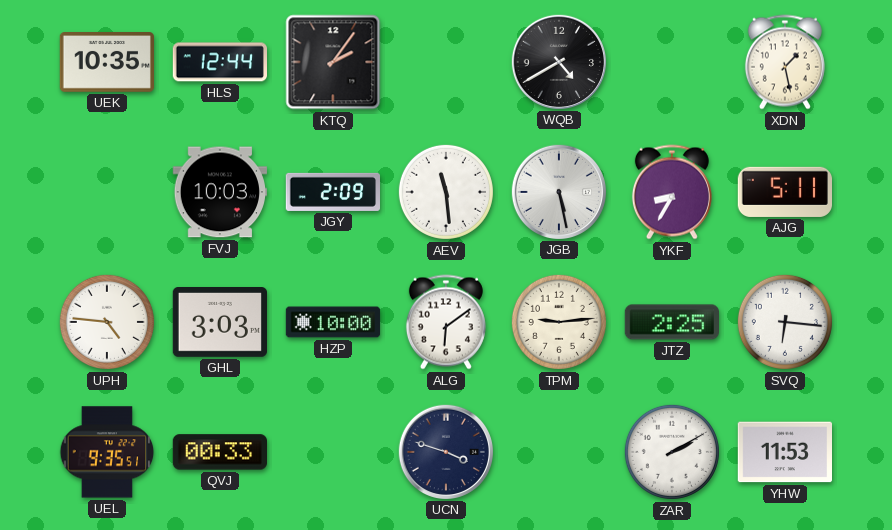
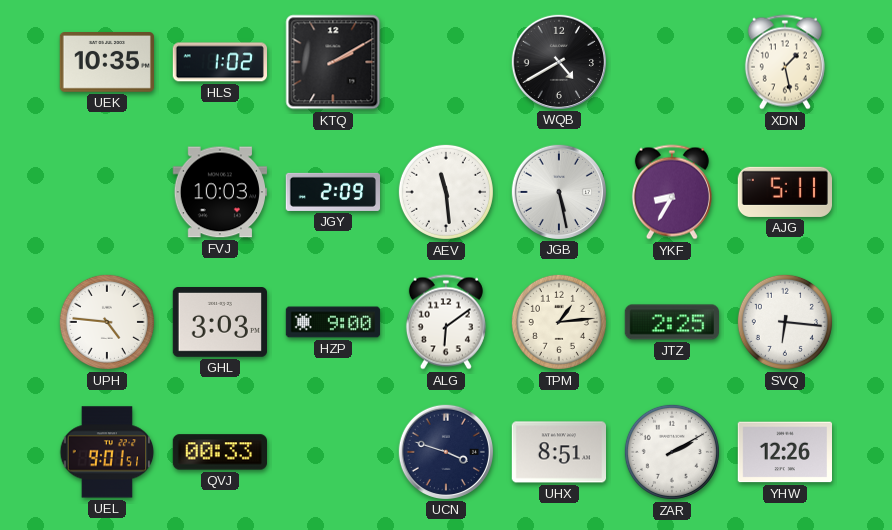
HLS: 12:44 -> 1:02
KTQ: 2:06 -> 2:10
HZP: 10:00 -> 9:00
TPM: 9:14 -> 1:14
UEL: 9:35 -> 9:01
UHX: none -> 8:51
YHW: 11:53 -> 12:26
